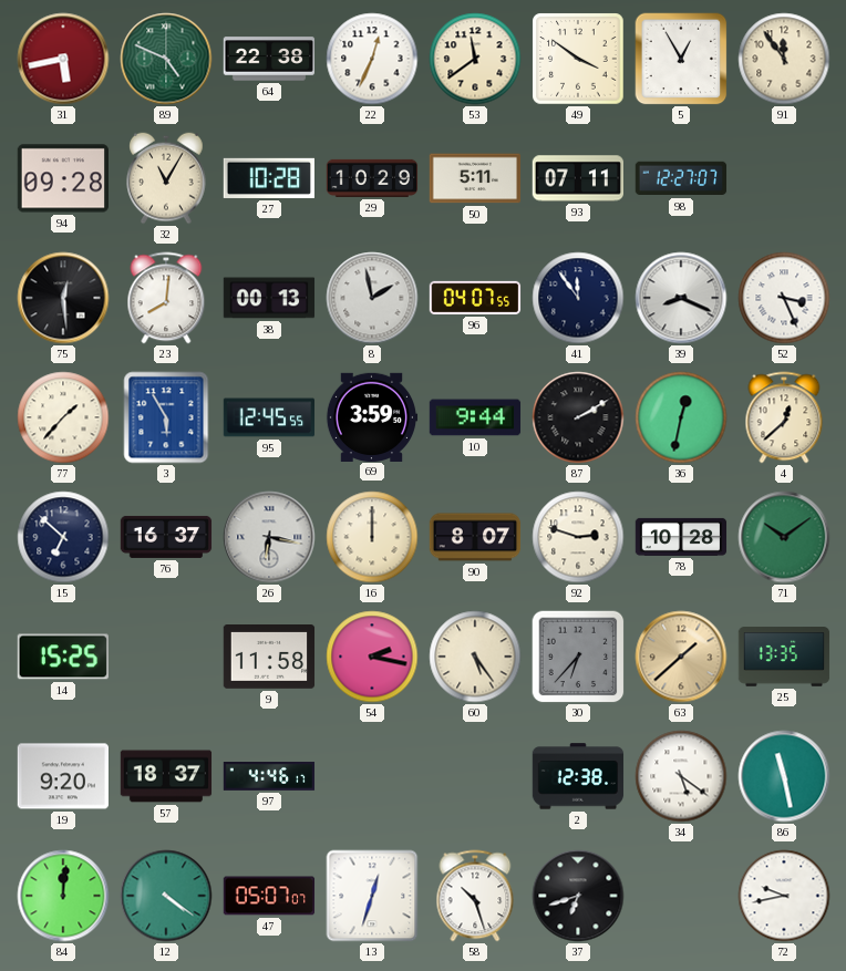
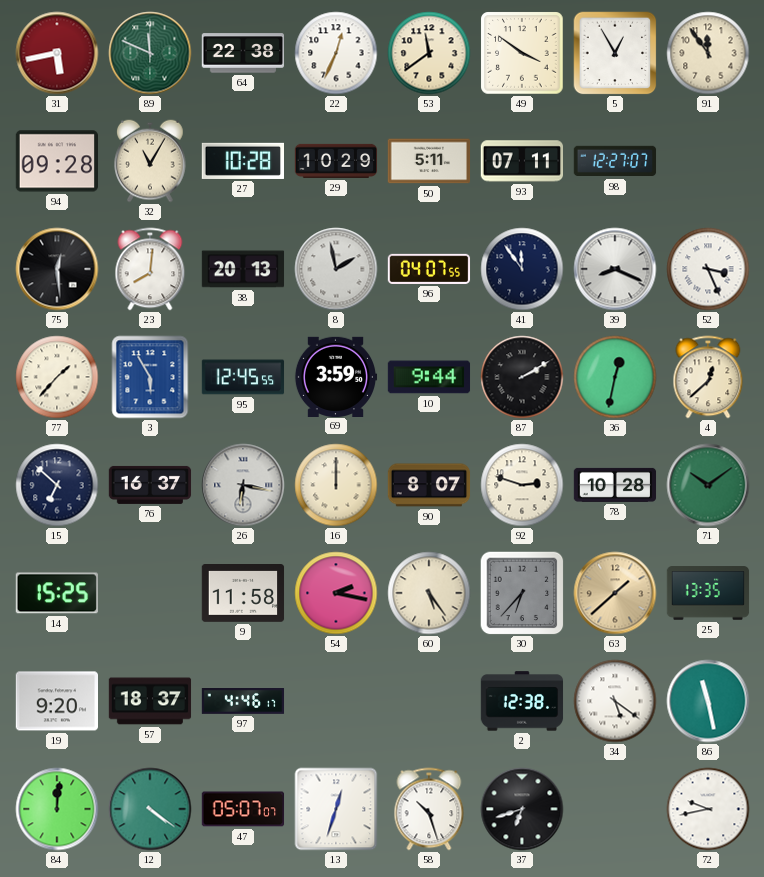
89: 4:49 -> 11:49
38: 00:13 -> 20:13
